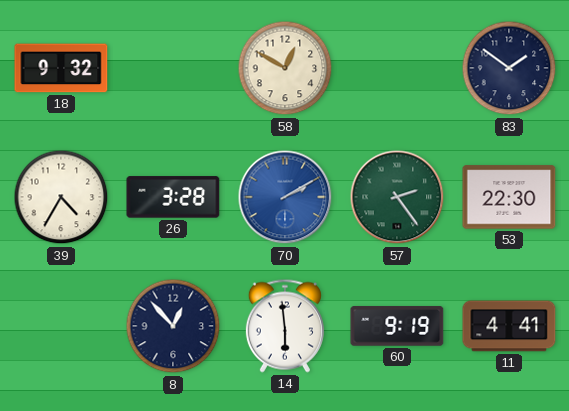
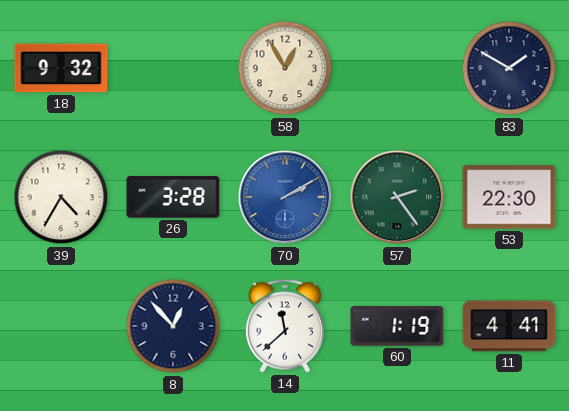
58: 12:50 -> 12:55
83: 1:51 -> 1:50
14: 5:59 -> 11:38
60: 9:19 -> 1:19
